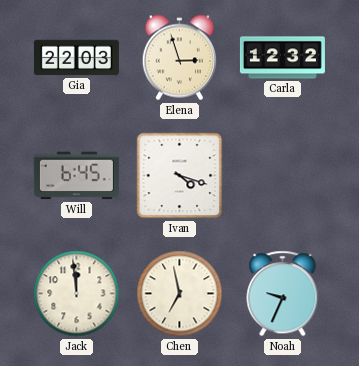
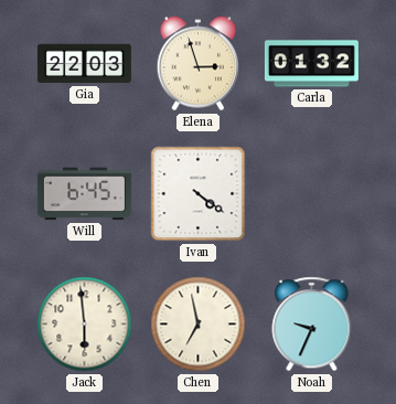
Carla: 12:32 -> 01:32
Ivan: 4:18 -> 4:21
Jack: 11:59 -> 5:59
